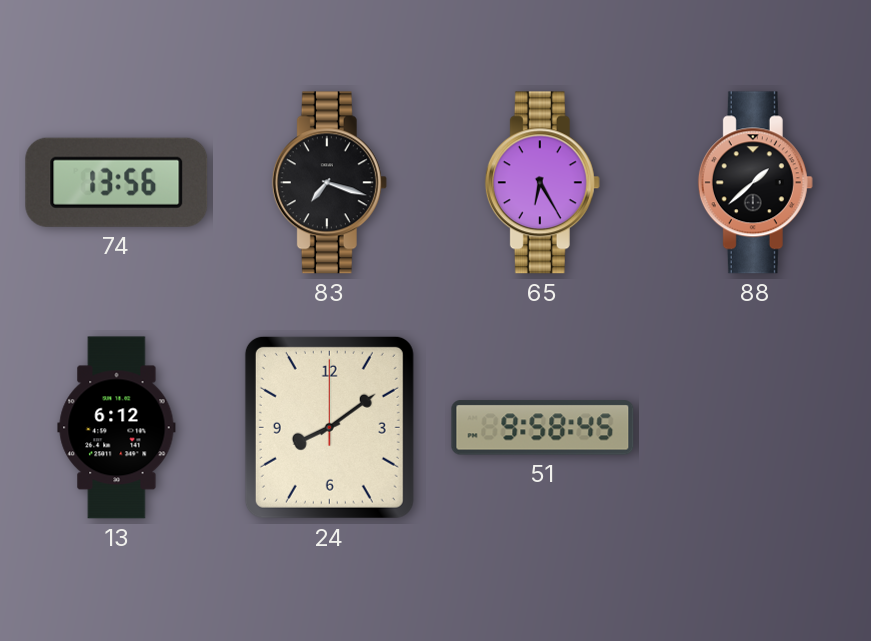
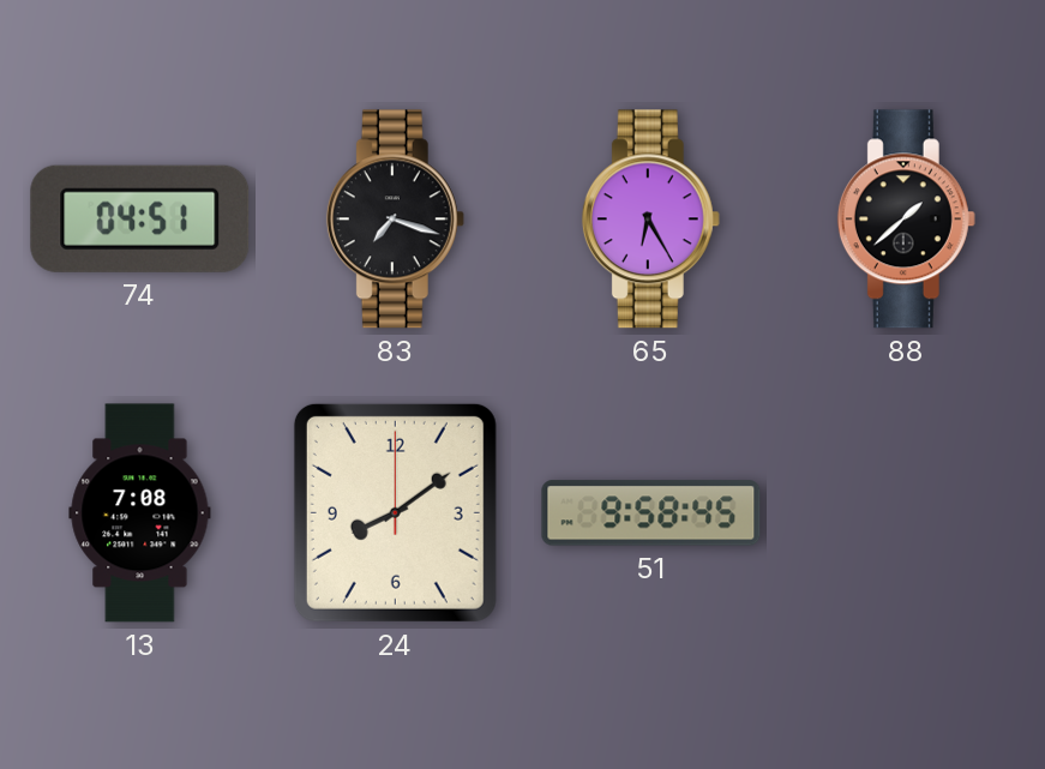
74: 13:56 -> 04:51
13: 6:12 -> 7:08
